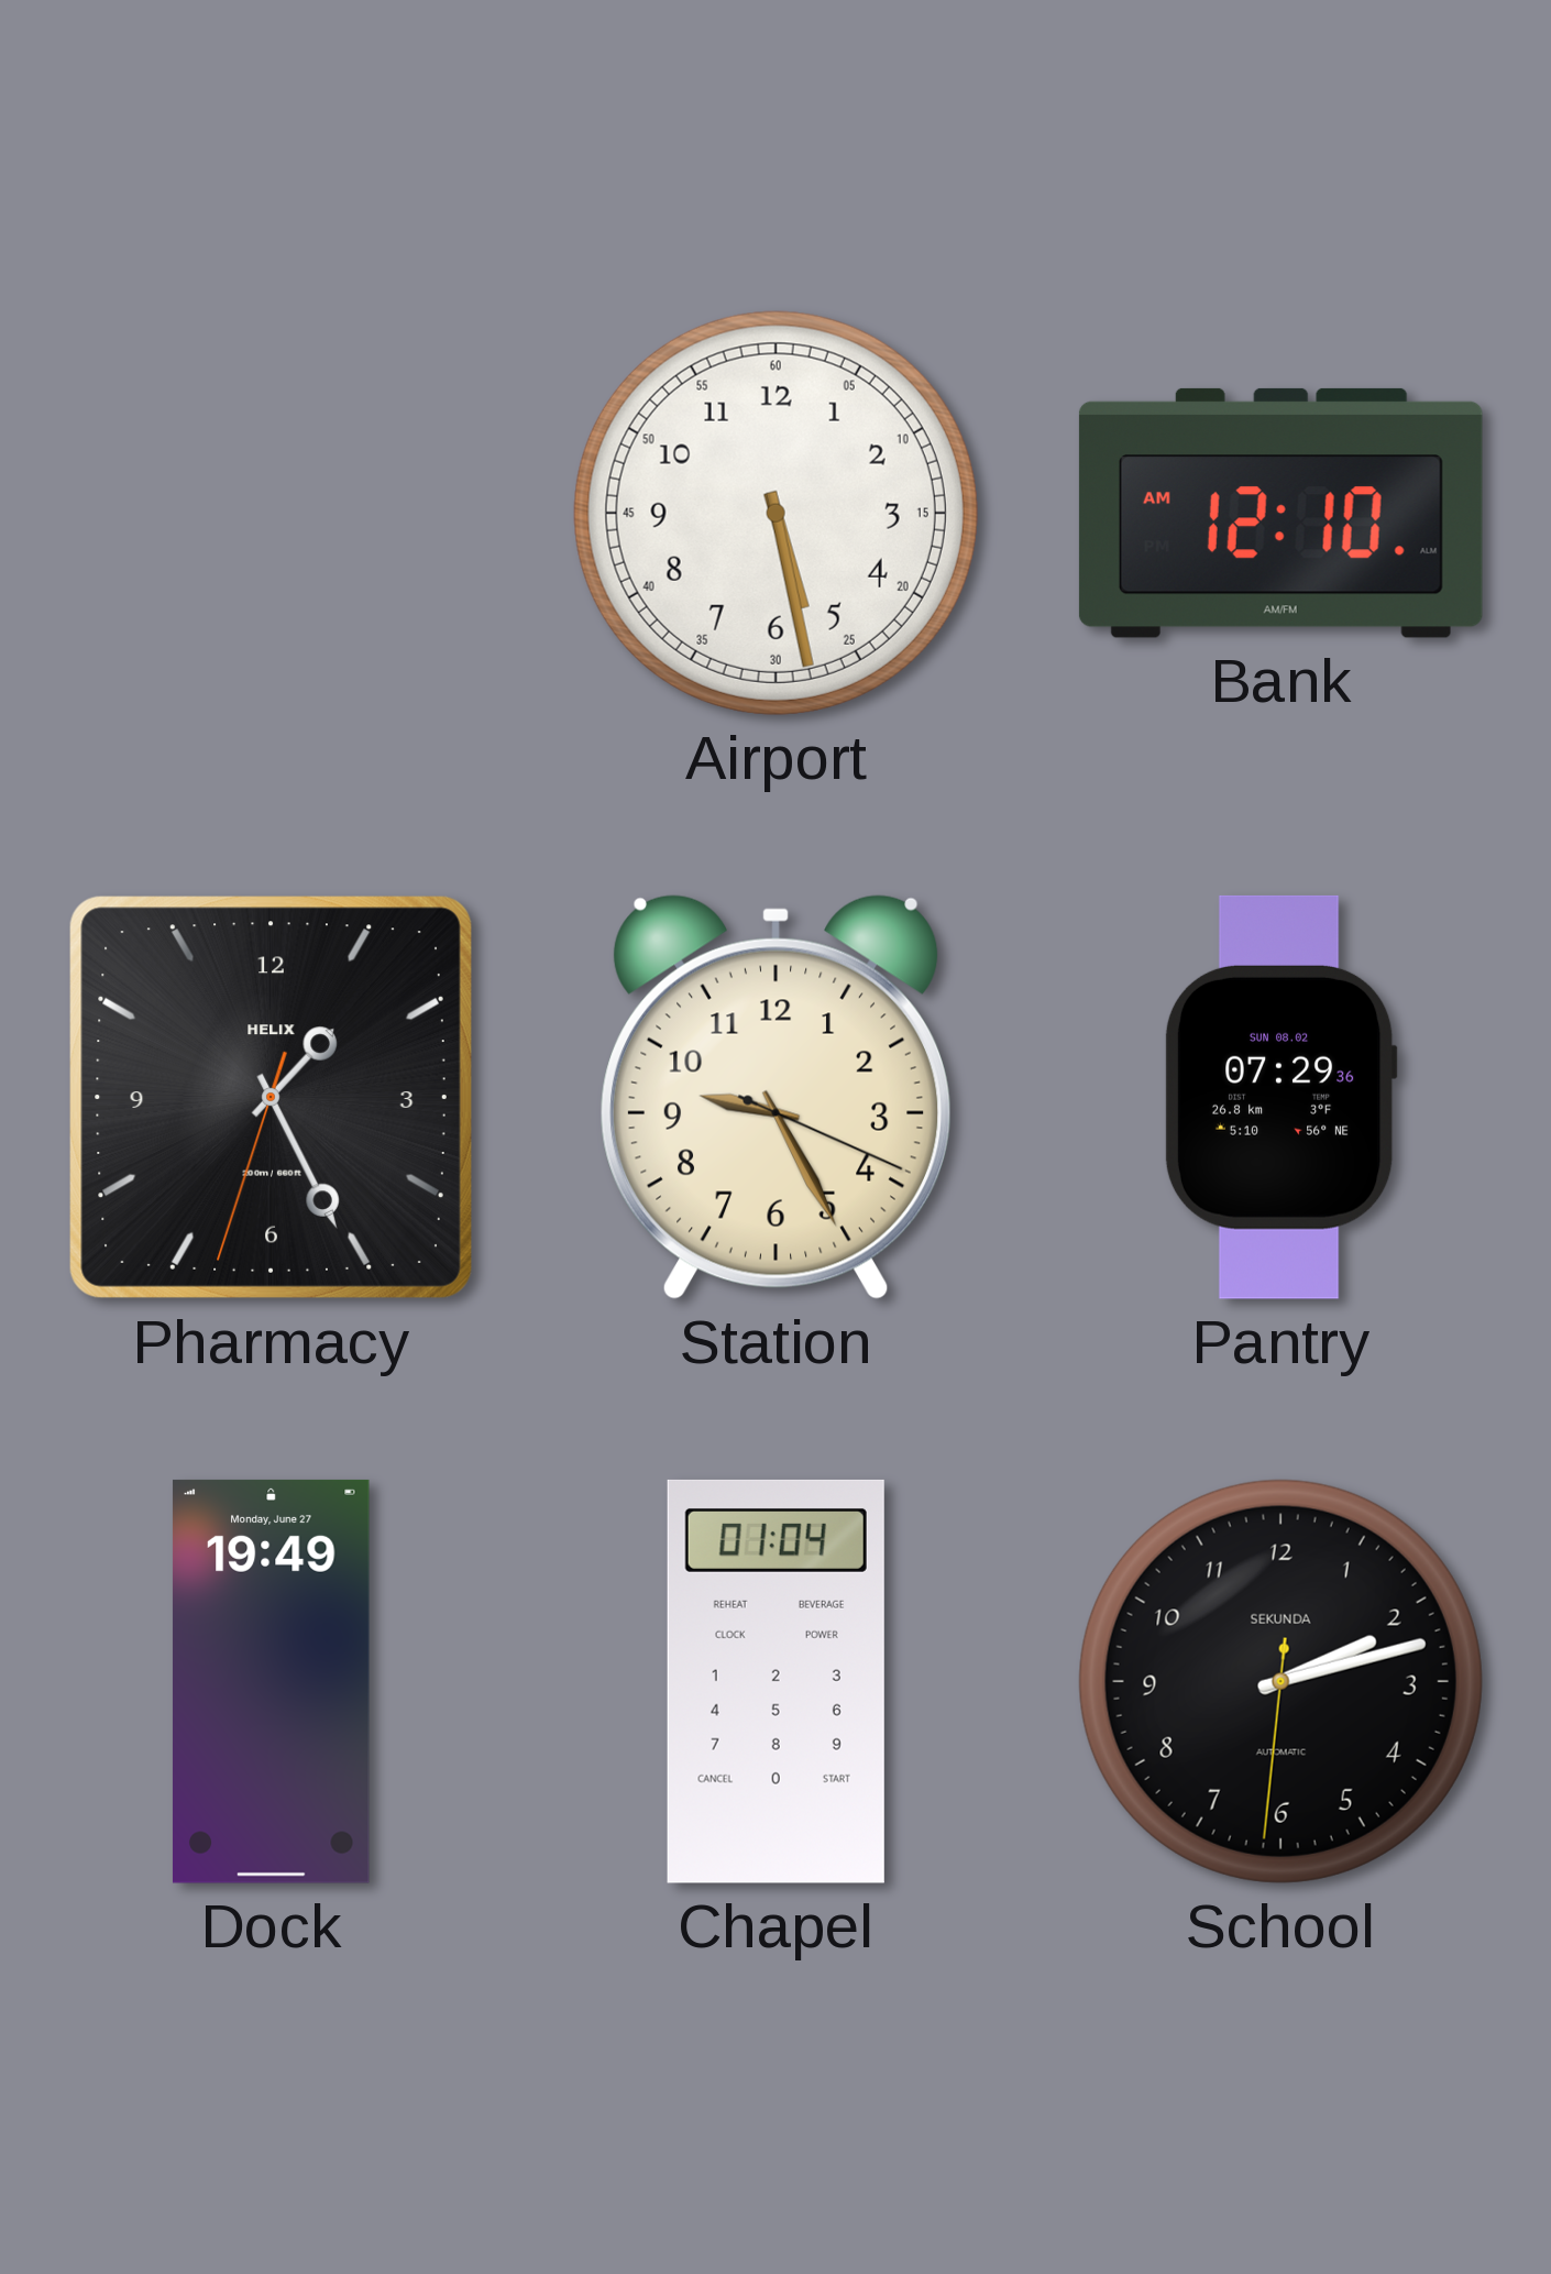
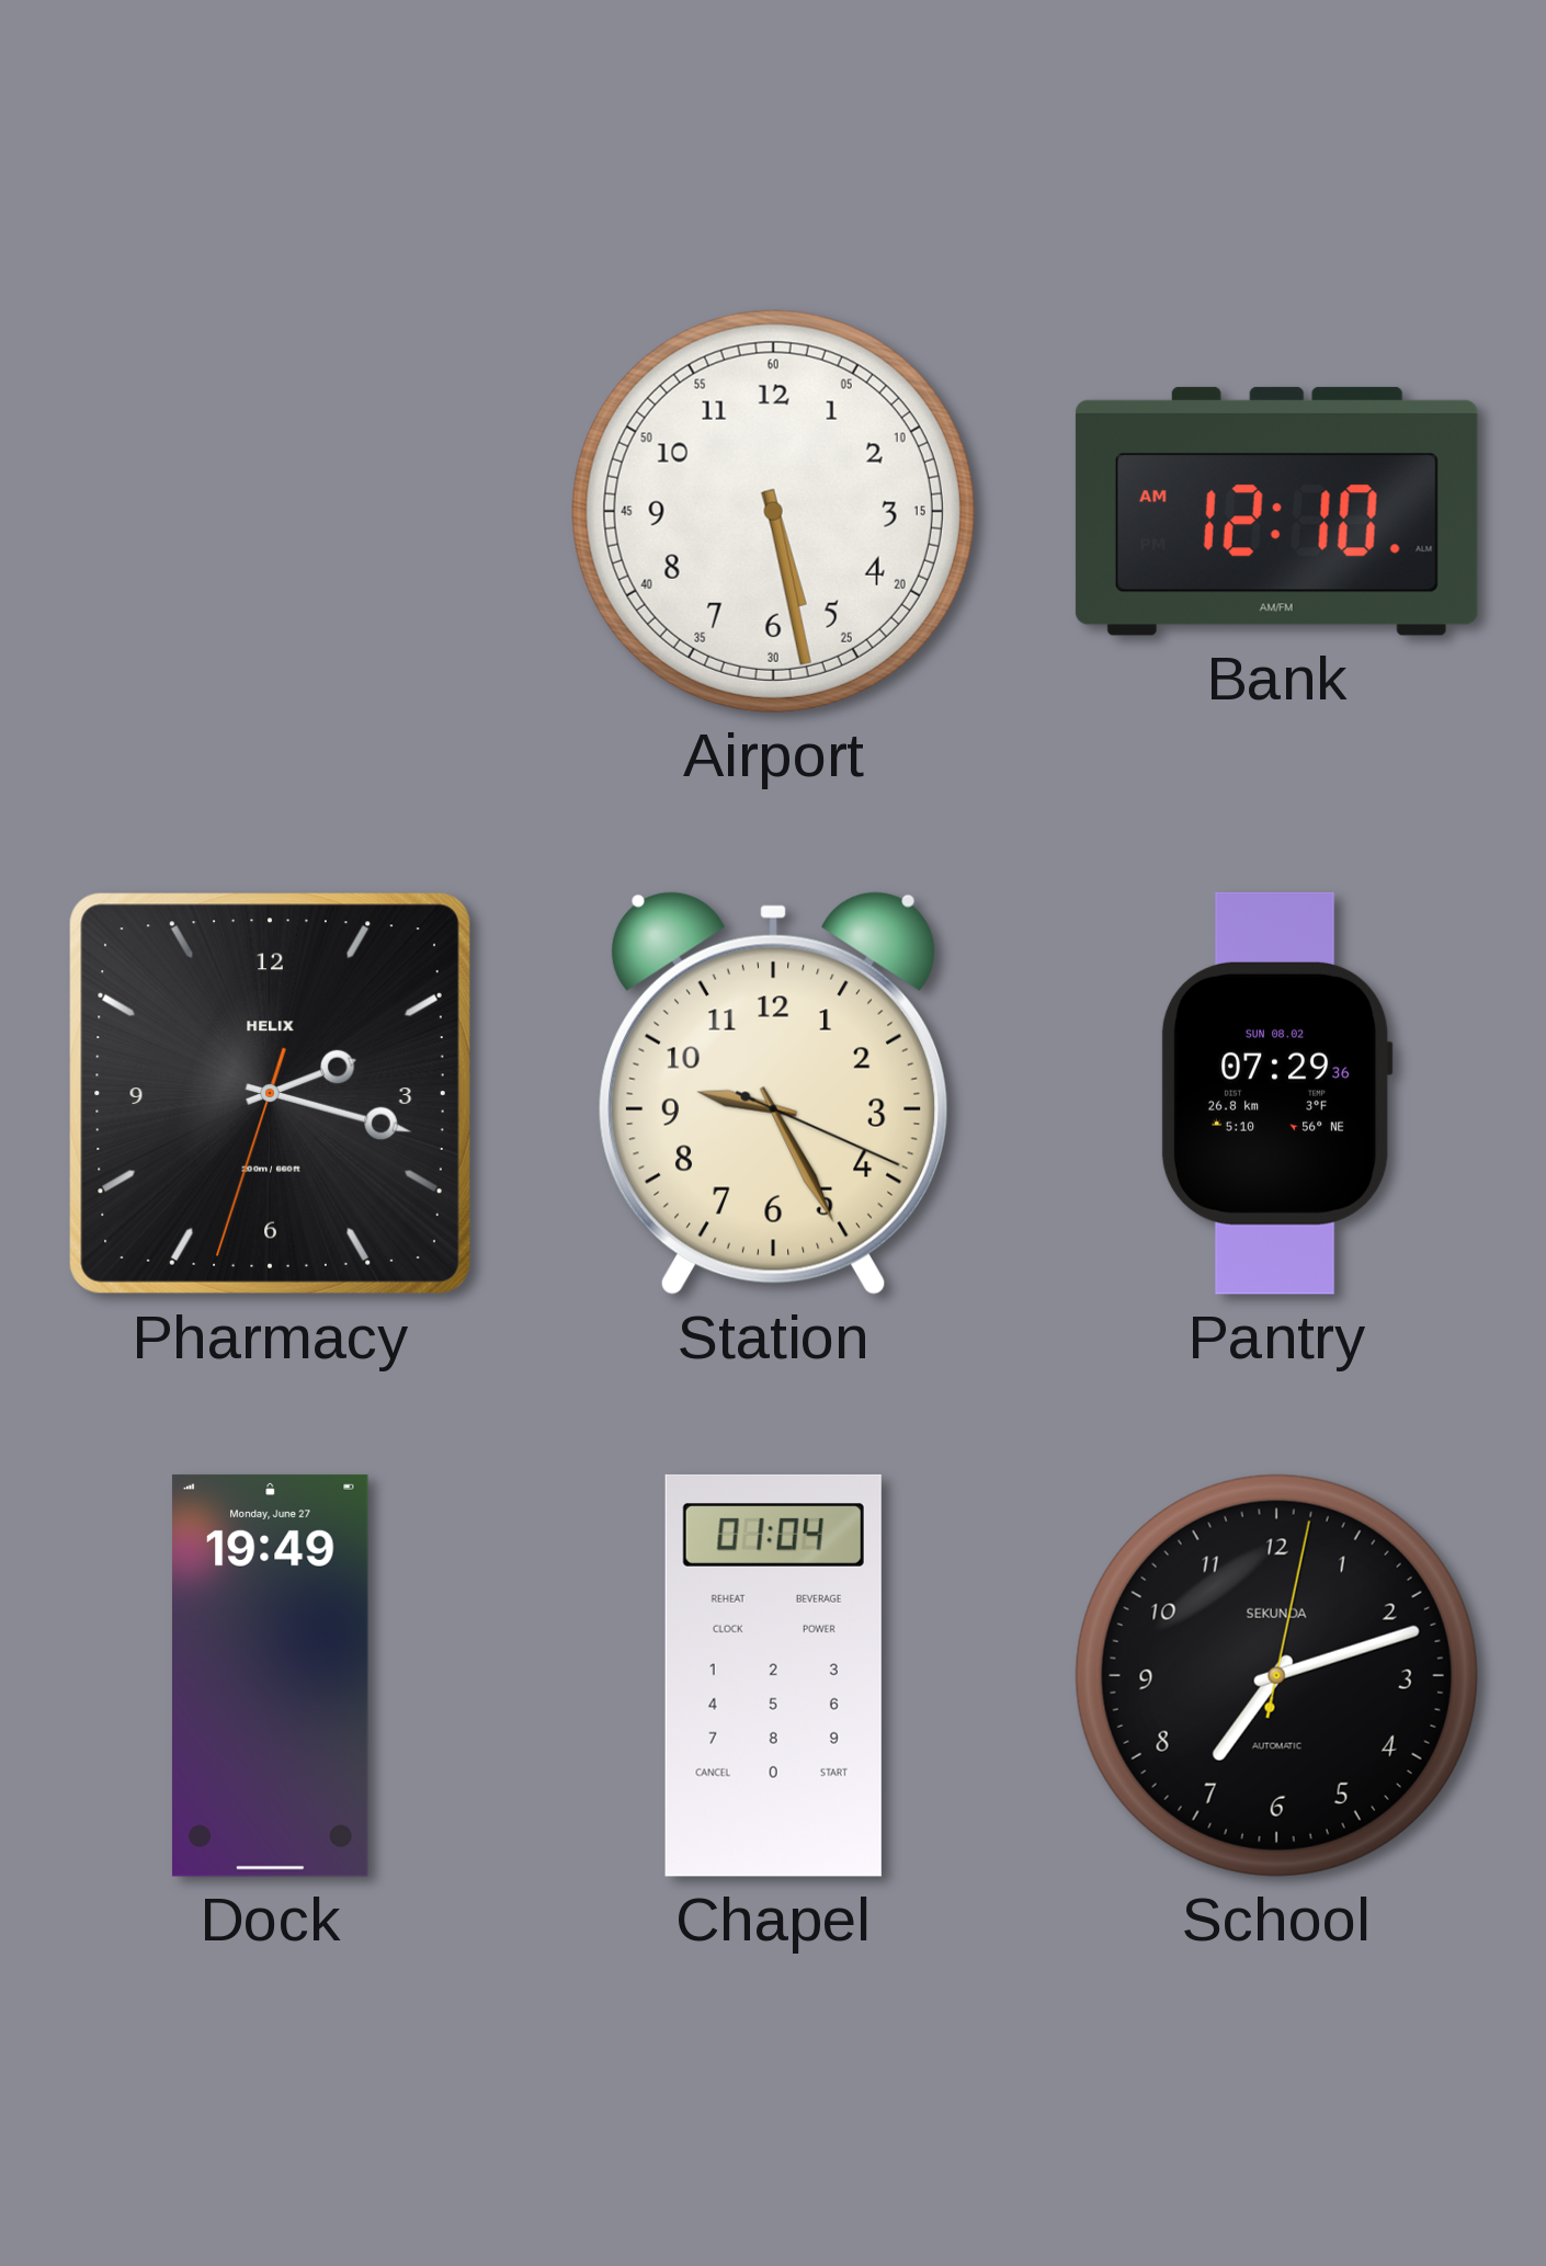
Pharmacy: 1:25 -> 2:17
School: 2:12 -> 7:12
